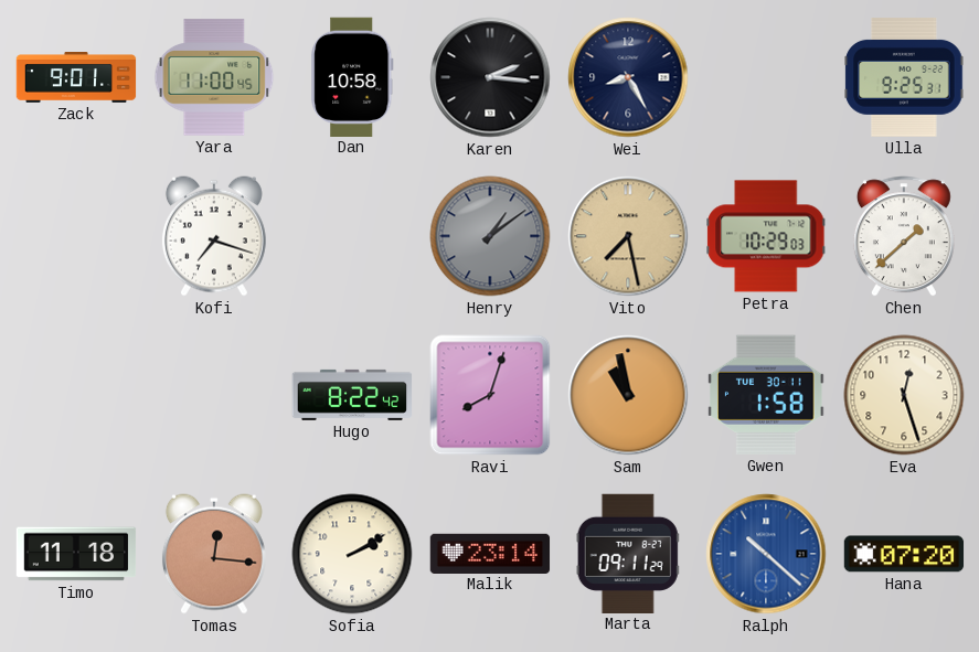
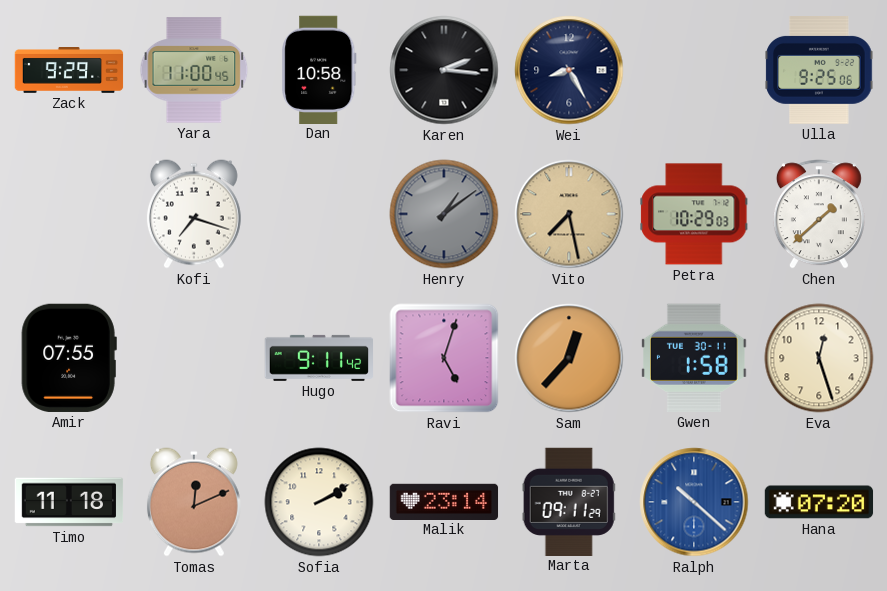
Zack: 9:01 -> 9:29
Ulla: 9:25:31 -> 9:25:06
Amir: none -> 07:55
Hugo: 8:22 -> 9:11
Ravi: 8:03 -> 5:03
Sam: 10:58 -> 12:37
Tomas: 12:16 -> 12:11
